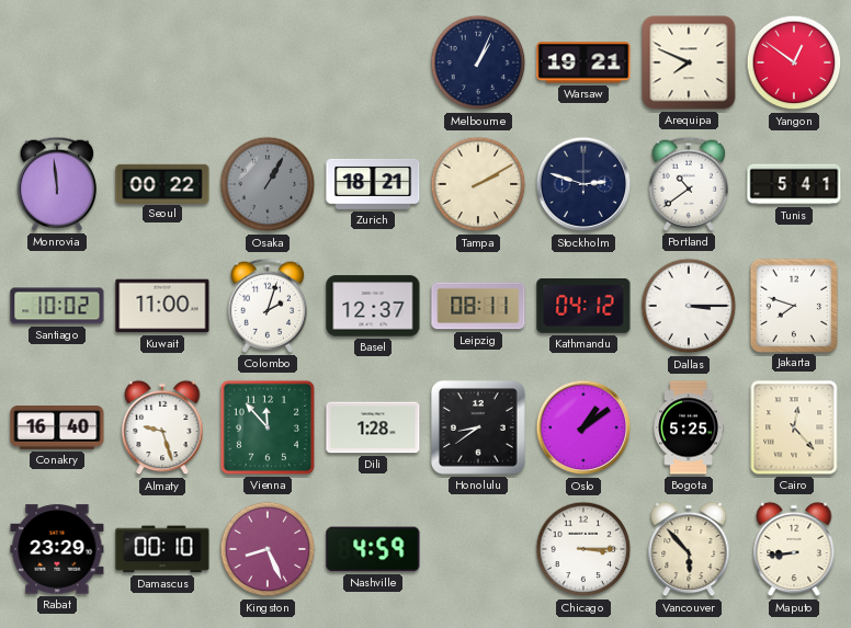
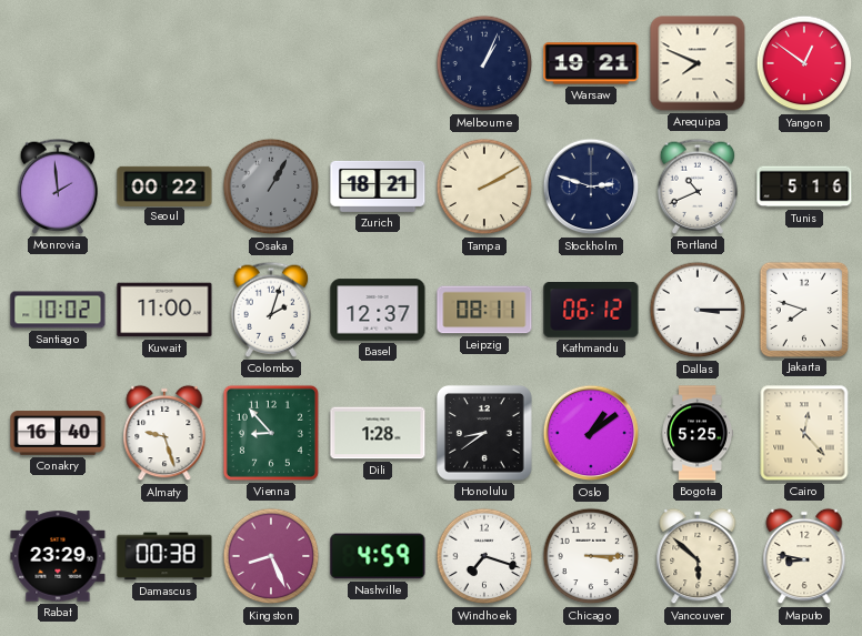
Monrovia: 11:59 -> 1:59
Portland: 10:39 -> 10:41
Tunis: 5:41 -> 5:16
Kathmandu: 04:12 -> 06:12
Vienna: 11:53 -> 8:53
Damascus: 00:10 -> 00:38
Windhoek: none -> 7:18
Vancouver: 5:53 -> 5:52
Maputo: 8:44 -> 8:47
